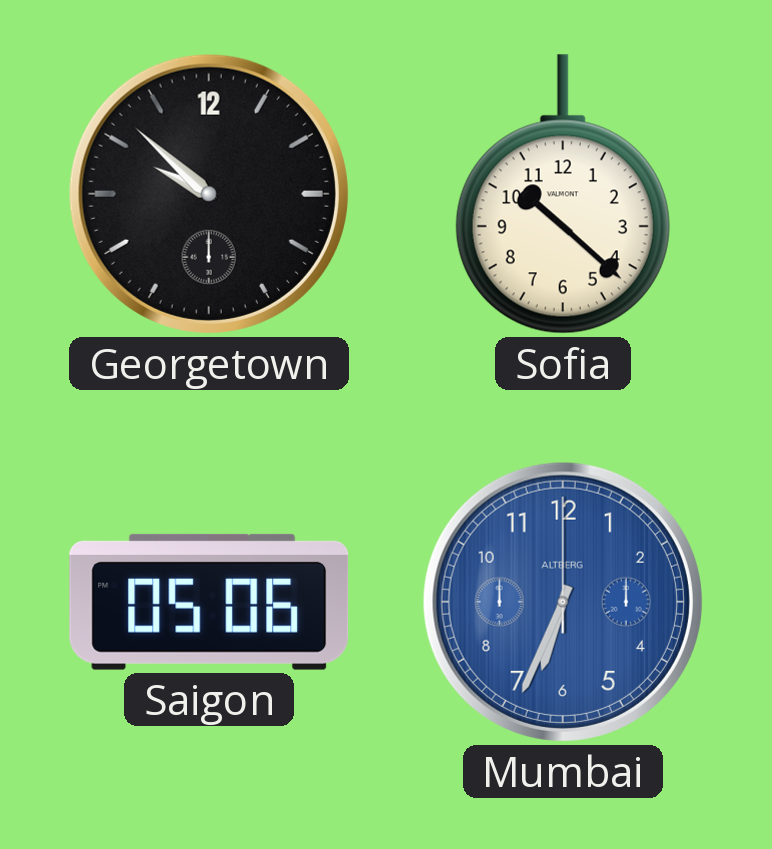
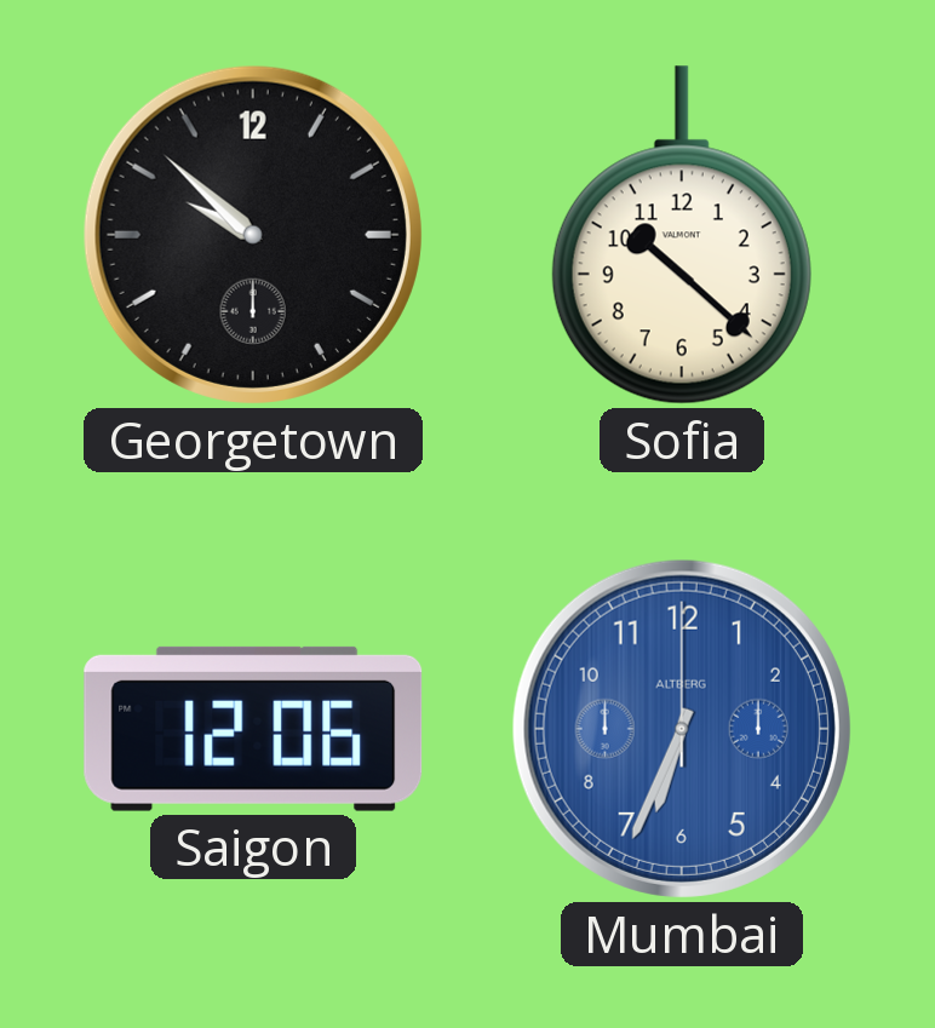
Saigon: 05:06 -> 12:06
